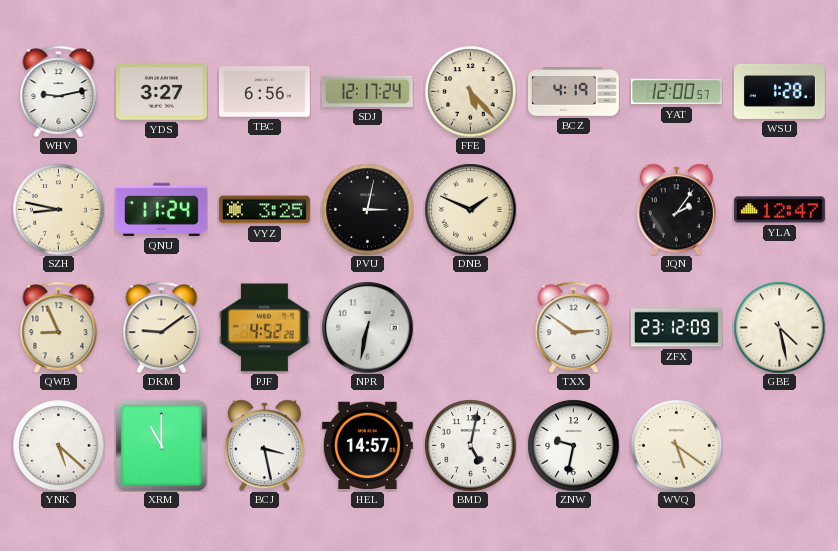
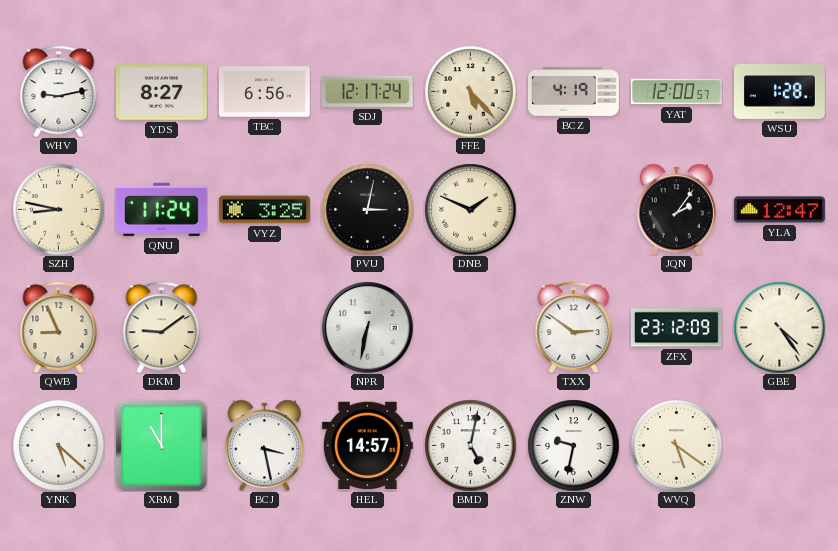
YDS: 3:27 -> 8:27
PJF: 4:52 -> none
GBE: 4:28 -> 4:24
